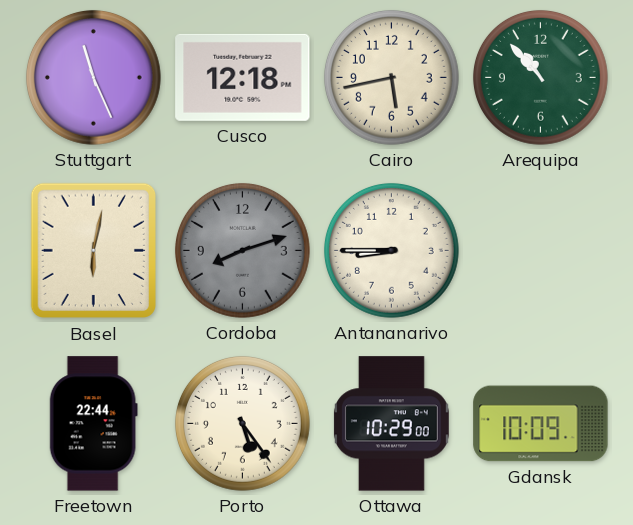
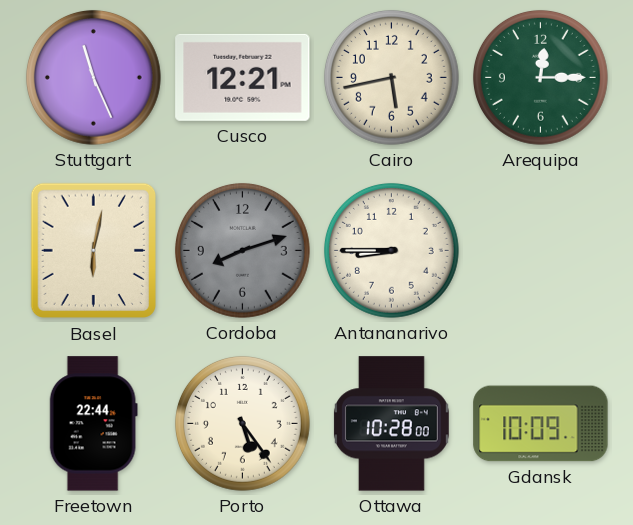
Cusco: 12:18 -> 12:21
Arequipa: 10:53 -> 12:15
Ottawa: 10:29 -> 10:28
